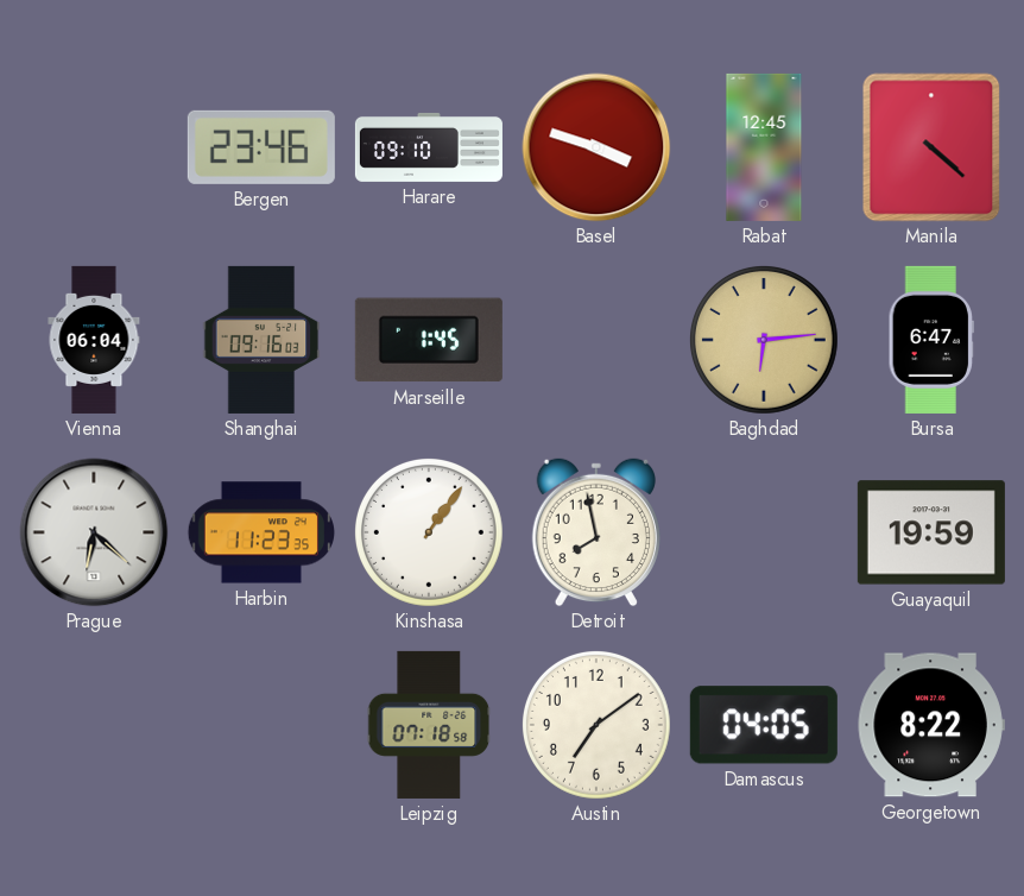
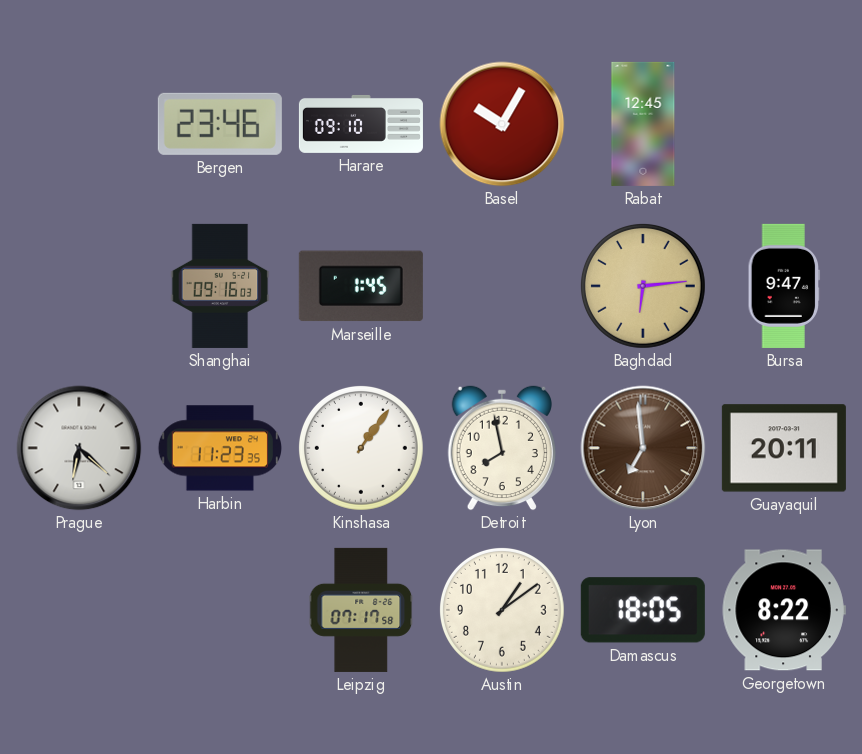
Basel: 3:48 -> 10:05
Manila: 4:22 -> none
Vienna: 06:04 -> none
Bursa: 6:47 -> 9:47
Lyon: none -> 6:59
Guayaquil: 19:59 -> 20:11
Leipzig: 07:18 -> 07:17
Austin: 7:09 -> 1:09
Damascus: 04:05 -> 18:05
